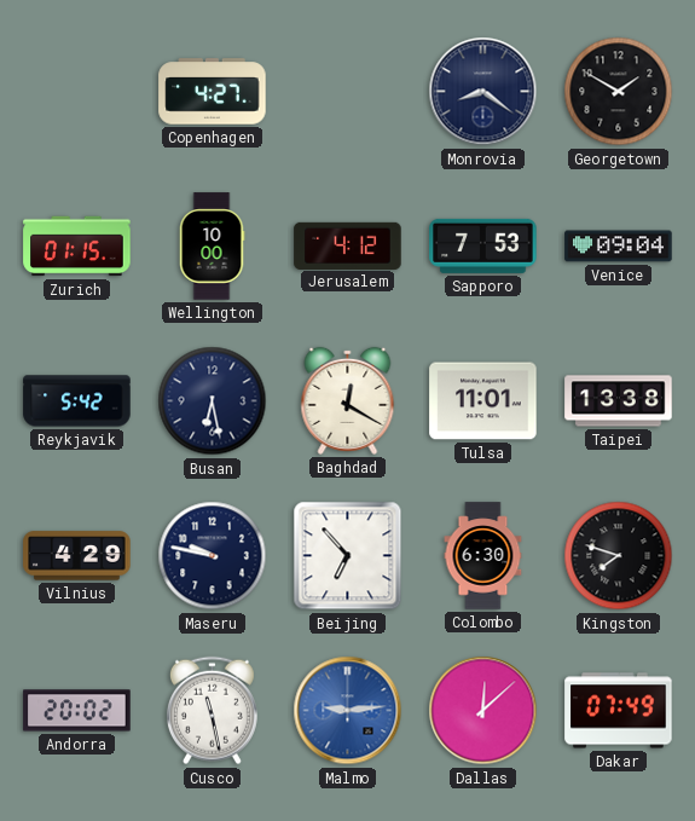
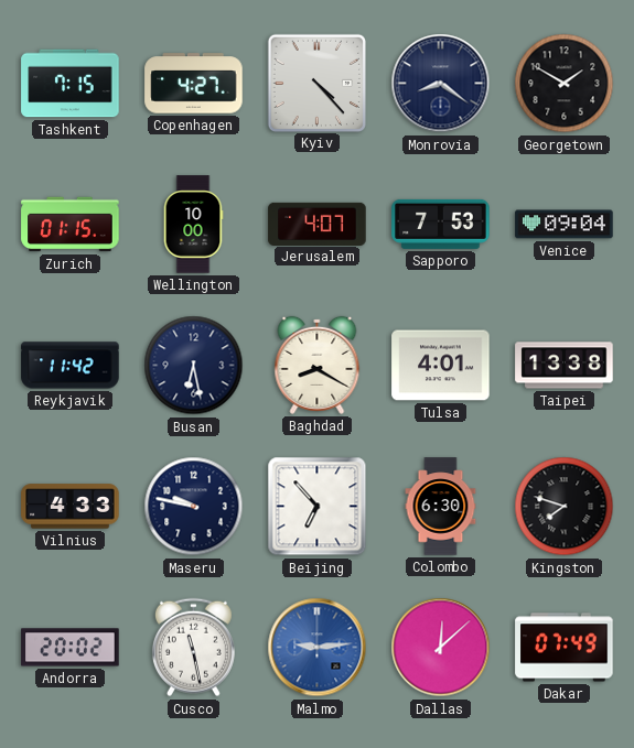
Tashkent: none -> 7:15
Kyiv: none -> 4:23
Jerusalem: 4:12 -> 4:07
Reykjavik: 5:42 -> 11:42
Baghdad: 12:20 -> 8:20
Tulsa: 11:01 -> 4:01
Vilnius: 4:29 -> 4:33
